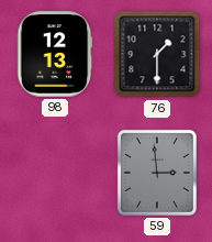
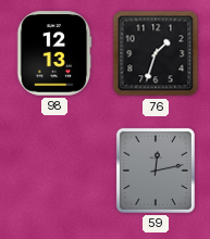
76: 1:30 -> 1:33
59: 2:59 -> 12:13
